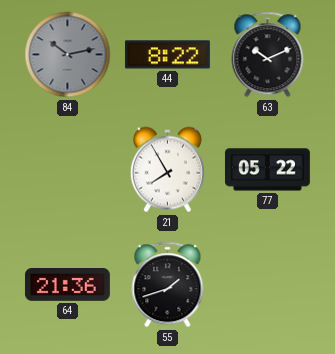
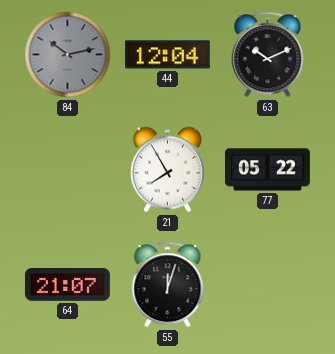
44: 8:22 -> 12:04
64: 21:36 -> 21:07
55: 1:42 -> 12:03
